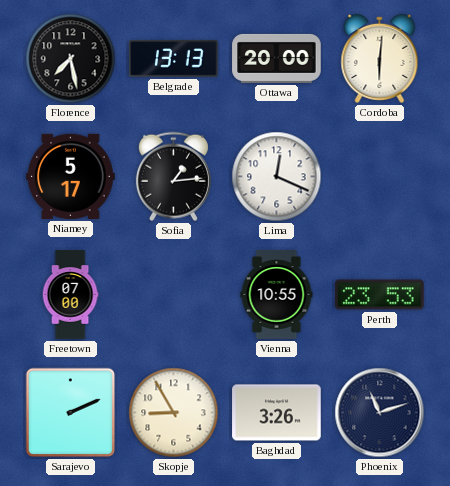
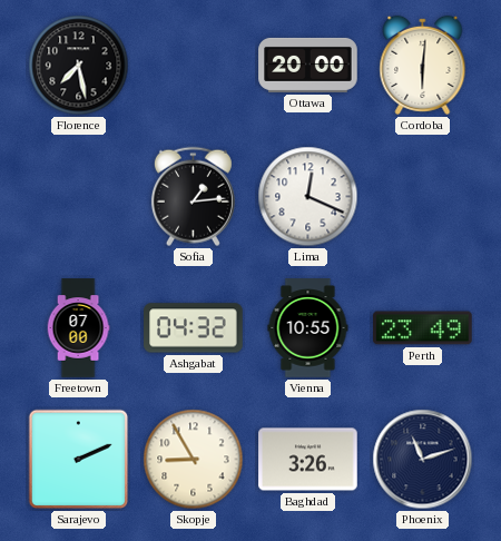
Belgrade: 13:13 -> none
Niamey: 5:17 -> none
Ashgabat: none -> 04:32
Perth: 23:53 -> 23:49
